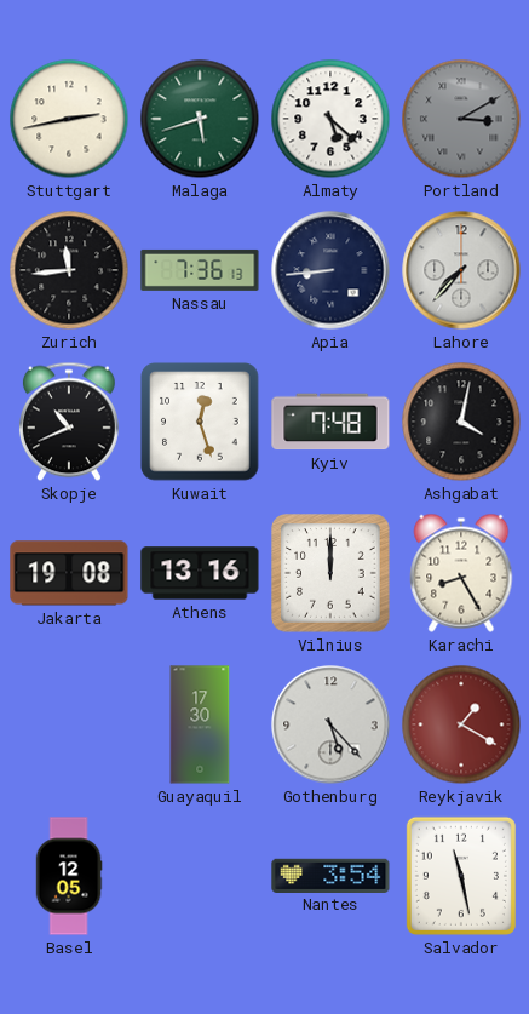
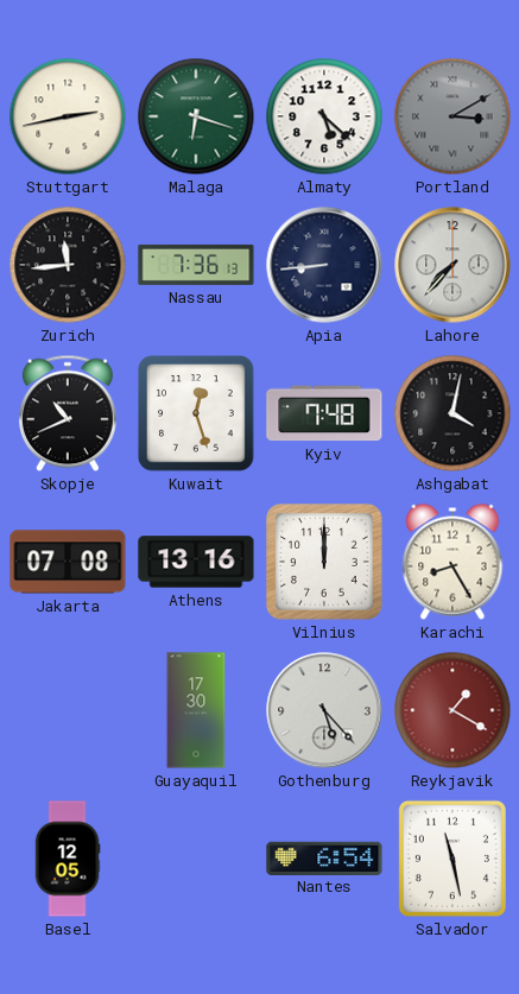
Malaga: 5:42 -> 6:18
Jakarta: 19:08 -> 07:08
Nantes: 3:54 -> 6:54
